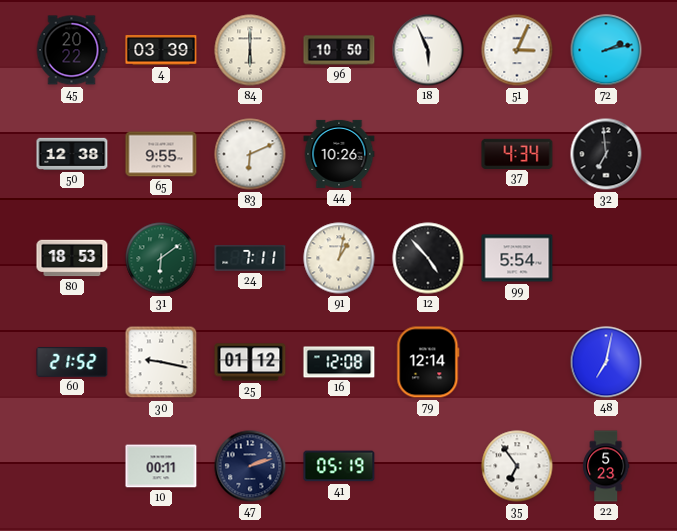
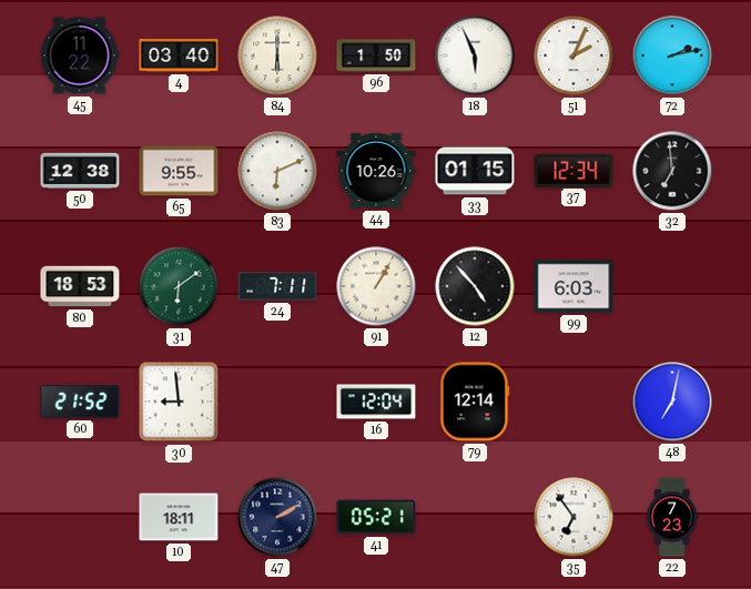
45: 20:22 -> 11:22
4: 03:39 -> 03:40
96: 10:50 -> 1:50
51: 3:04 -> 2:04
33: none -> 01:15
37: 4:34 -> 12:34
91: 1:02 -> 1:05
99: 5:54 -> 6:03
30: 9:17 -> 8:59
25: 01:12 -> none
16: 12:08 -> 12:04
10: 00:11 -> 18:11
47: 2:12 -> 2:10
41: 05:19 -> 05:21
22: 5:23 -> 7:23
